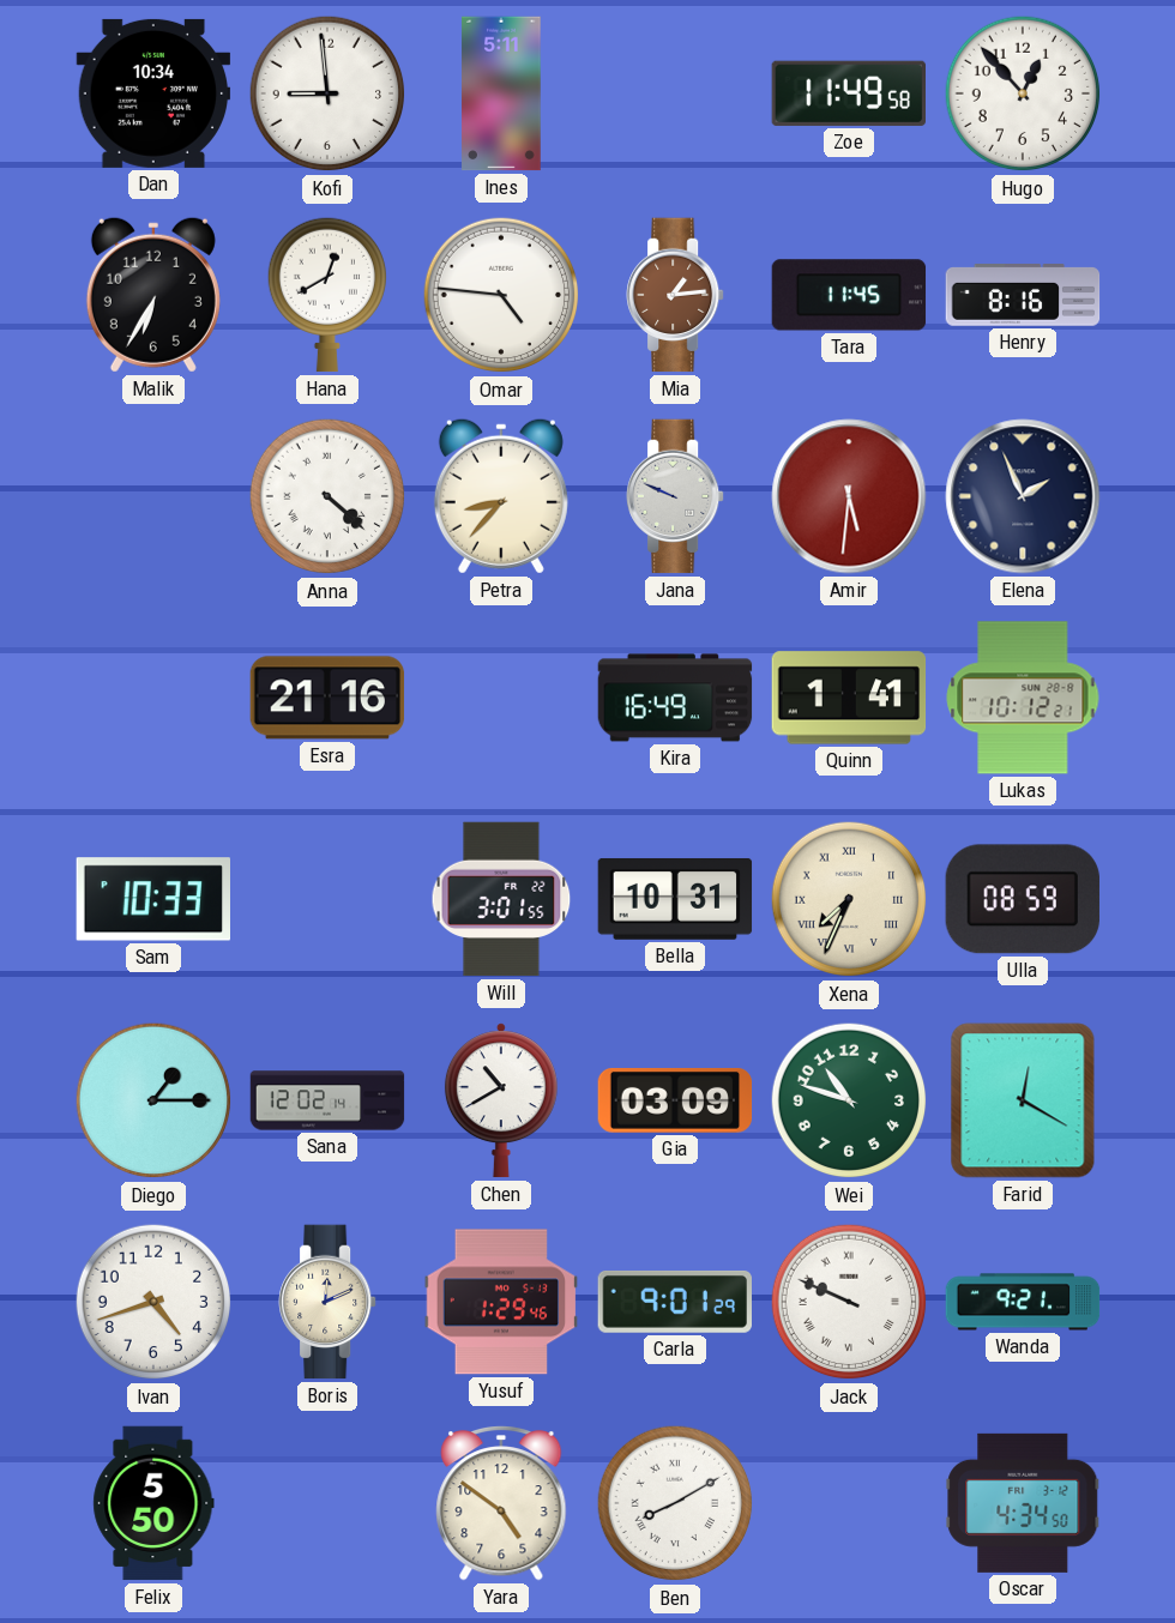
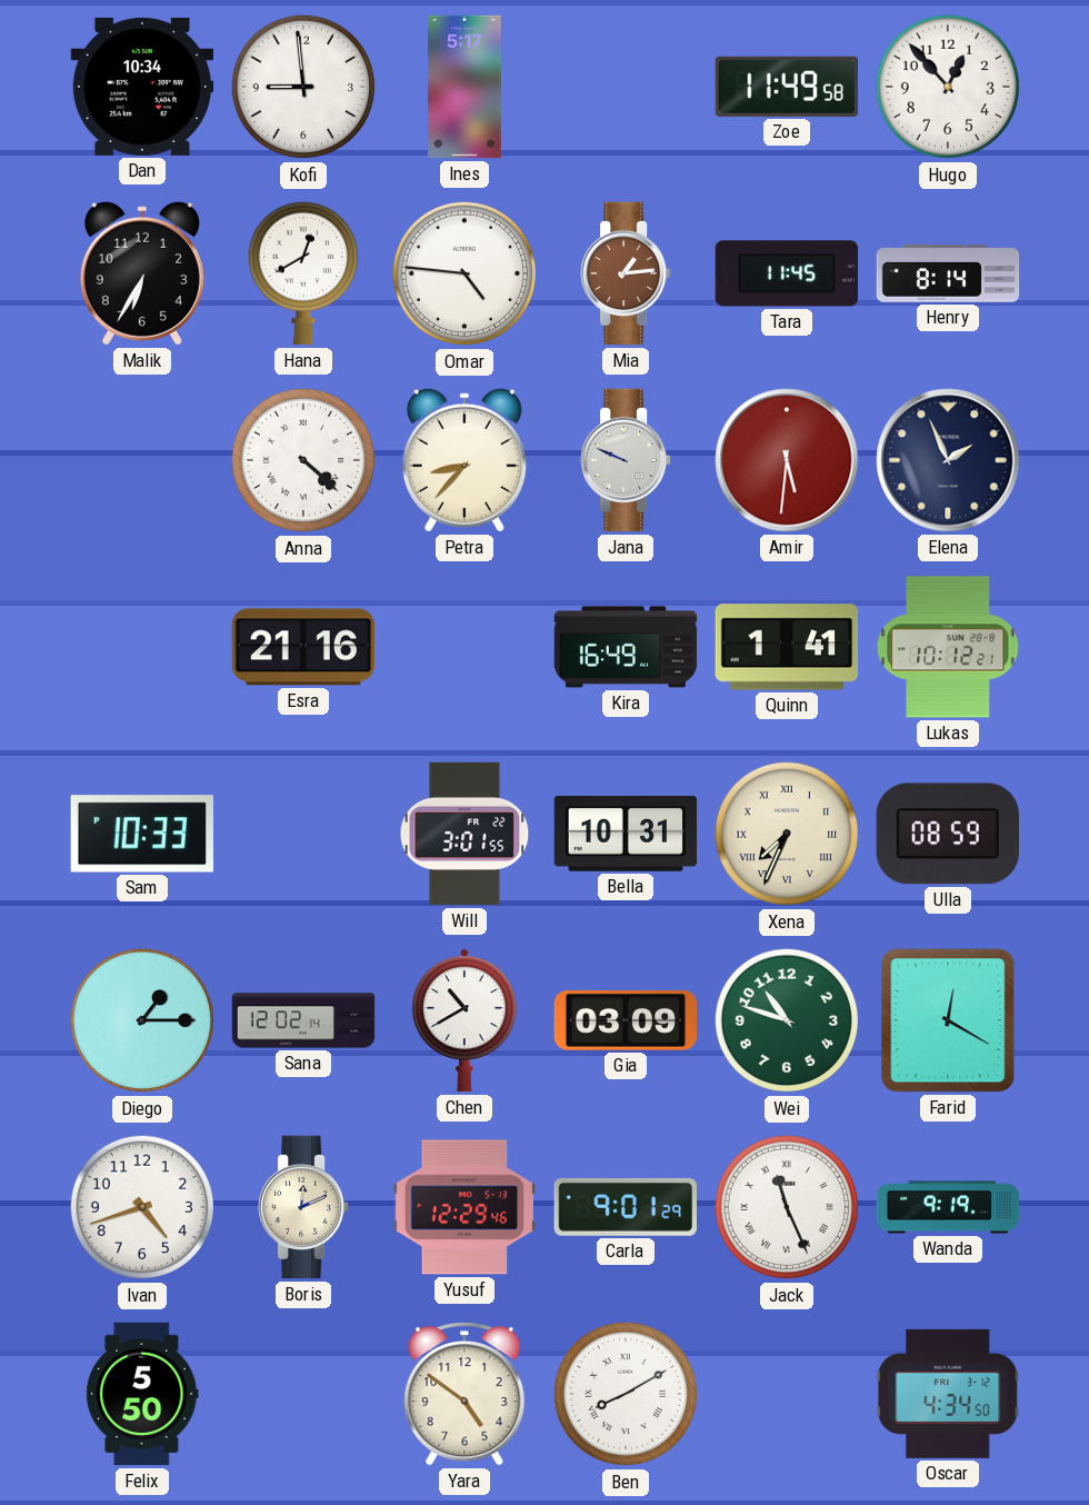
Ines: 5:11 -> 5:17
Henry: 8:16 -> 8:14
Yusuf: 1:29 -> 12:29
Jack: 9:49 -> 11:26
Wanda: 9:21 -> 9:19
